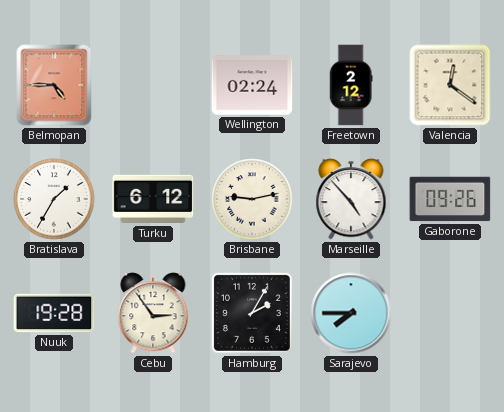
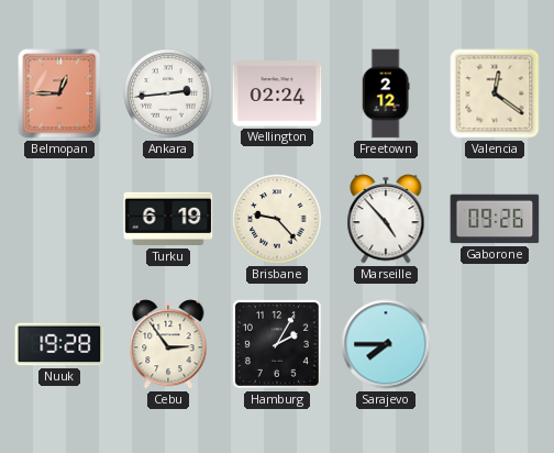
Belmopan: 4:45 -> 12:45
Ankara: none -> 2:44
Bratislava: 1:35 -> none
Turku: 6:12 -> 6:19
Brisbane: 9:13 -> 9:23
